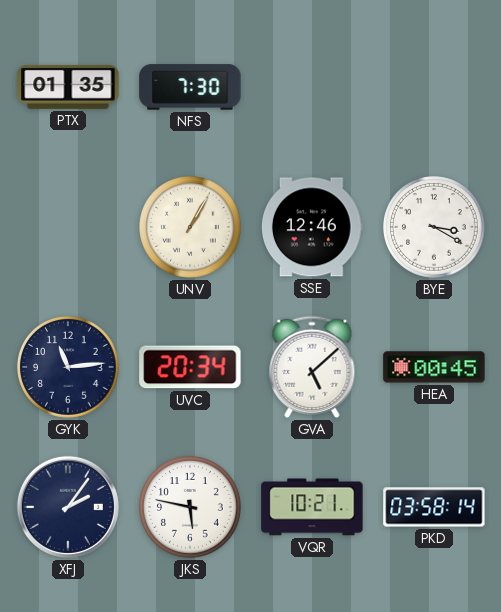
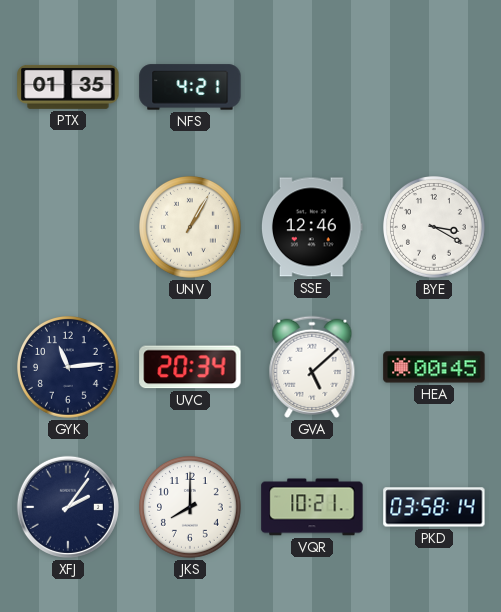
NFS: 7:30 -> 4:21
JKS: 5:47 -> 8:00
